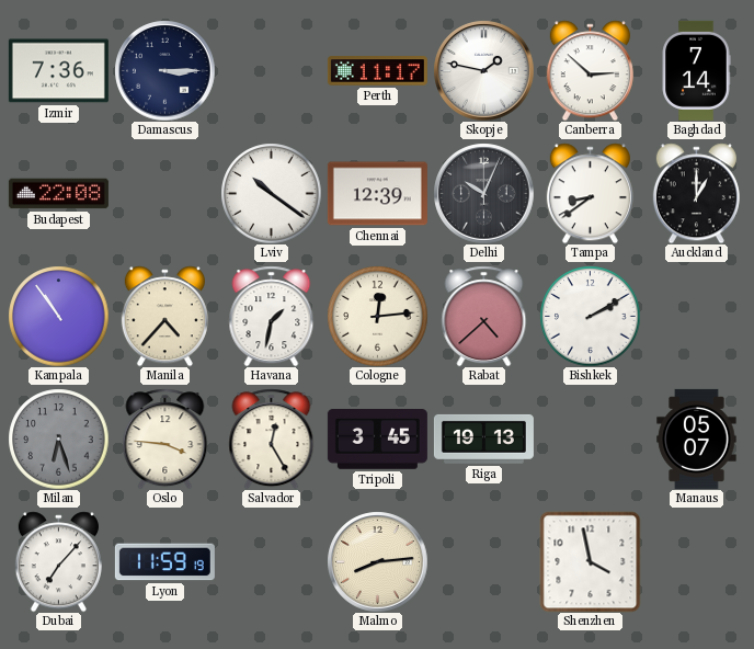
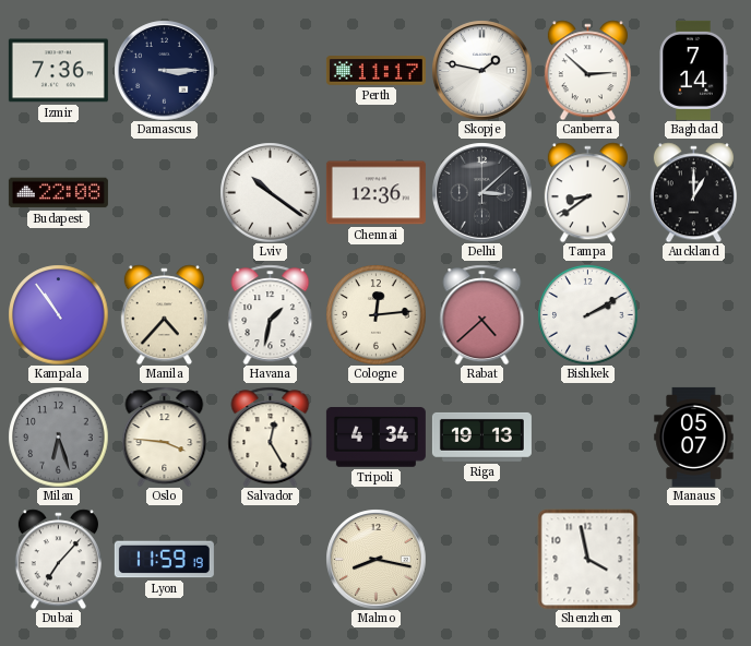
Chennai: 12:39 -> 12:36
Delhi: 10:04 -> 3:08
Tripoli: 3:45 -> 4:34
Malmo: 8:14 -> 8:17
